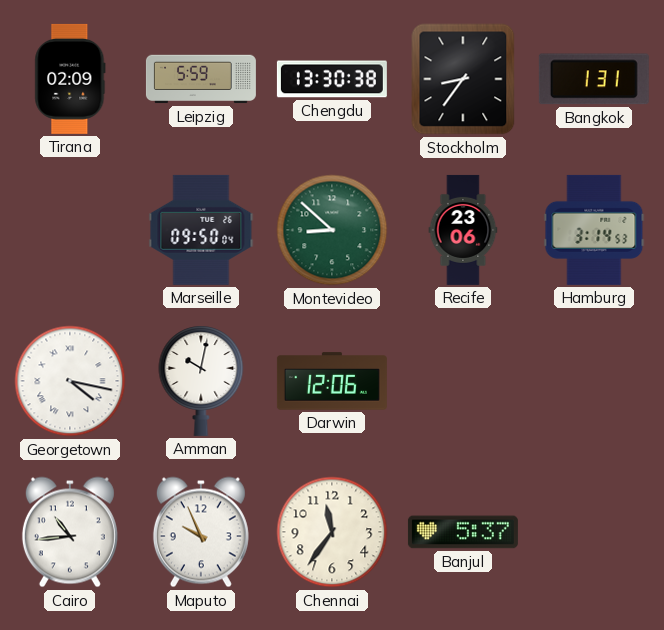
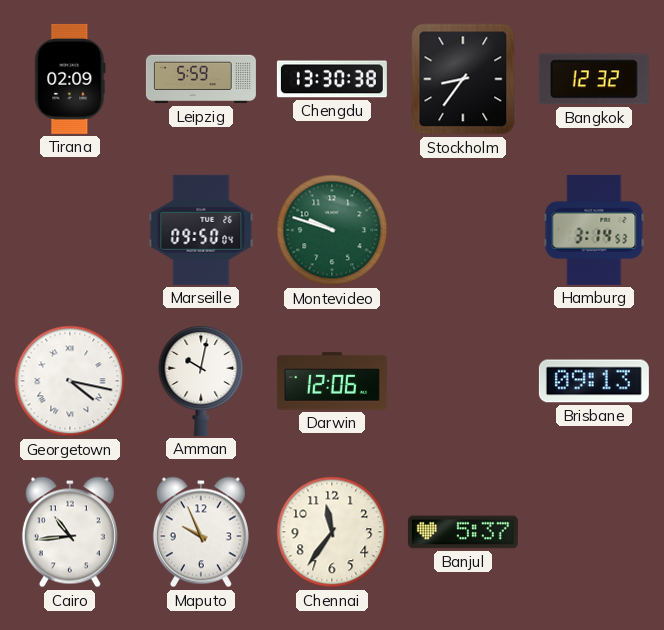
Bangkok: 1:31 -> 12:32
Montevideo: 8:52 -> 9:48
Recife: 23:06 -> none
Brisbane: none -> 09:13
